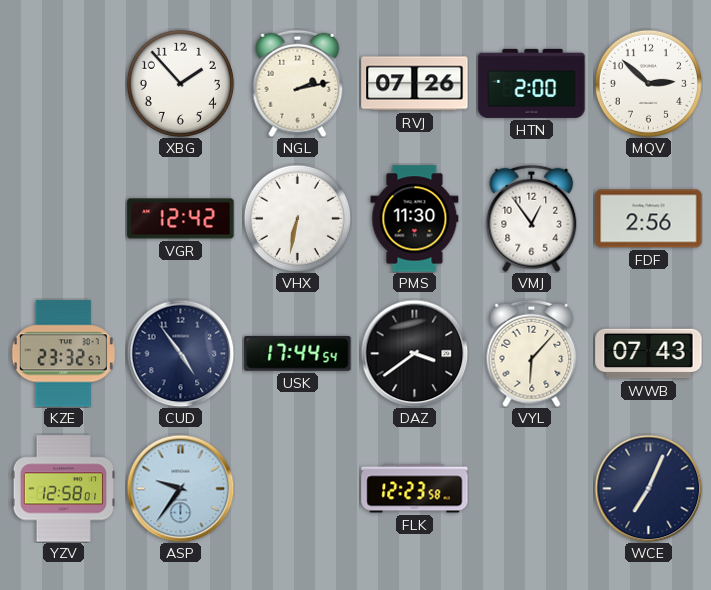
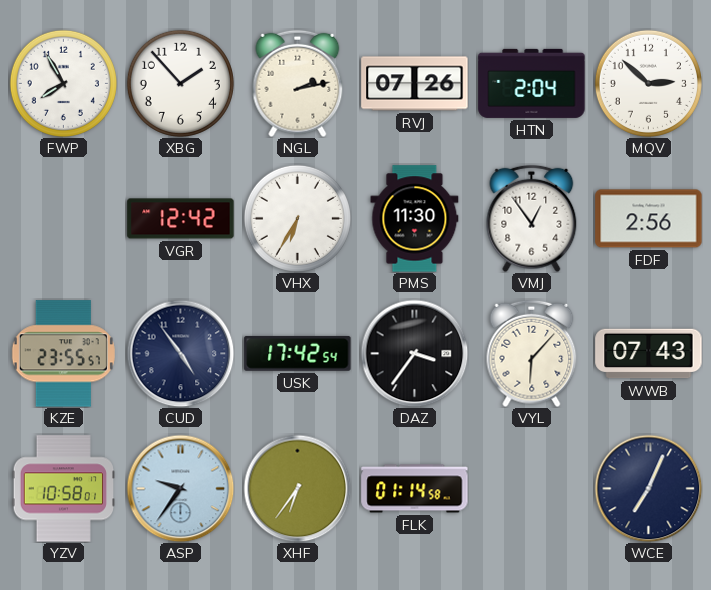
FWP: none -> 7:55
HTN: 2:00 -> 2:04
VHX: 6:32 -> 6:35
KZE: 23:32 -> 23:55
USK: 17:44 -> 17:42
DAZ: 3:39 -> 3:36
YZV: 12:58 -> 10:58
XHF: none -> 6:36
FLK: 12:23 -> 01:14
